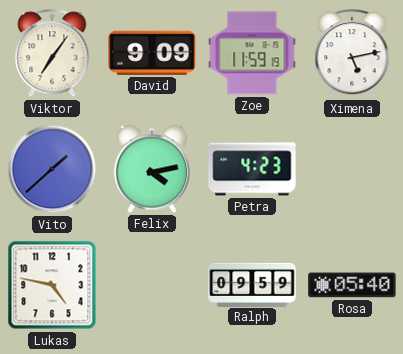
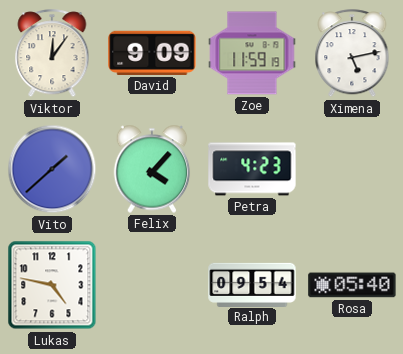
Viktor: 7:06 -> 12:06
Felix: 4:13 -> 4:07
Ralph: 09:59 -> 09:54
